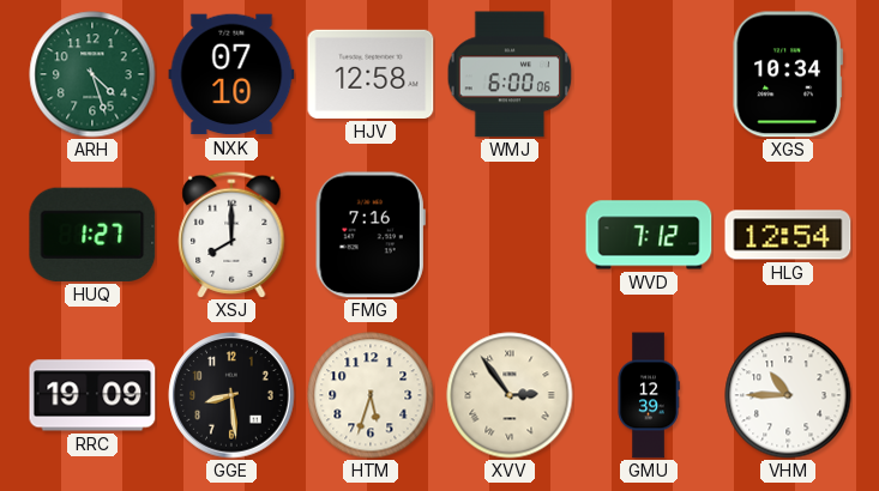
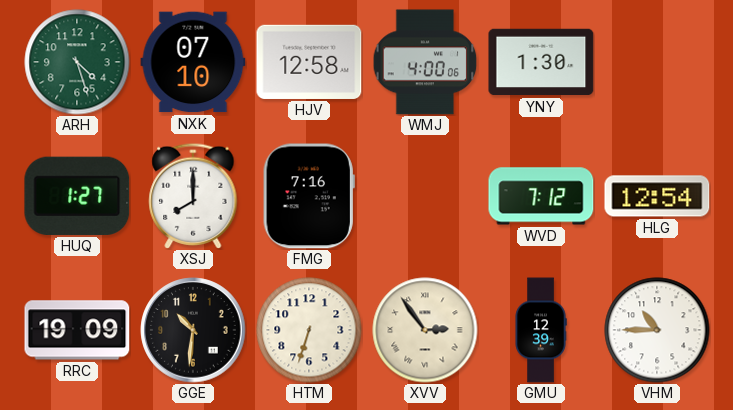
WMJ: 6:00 -> 4:00
YNY: none -> 1:30
XGS: 10:34 -> none
GGE: 8:29 -> 10:31
HTM: 5:33 -> 6:33
